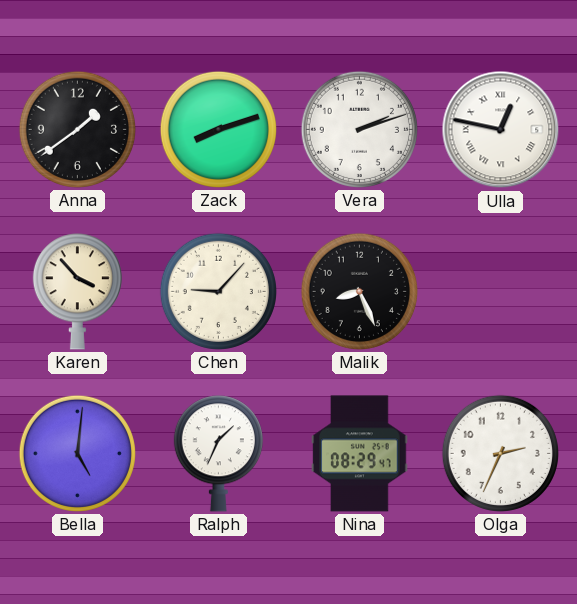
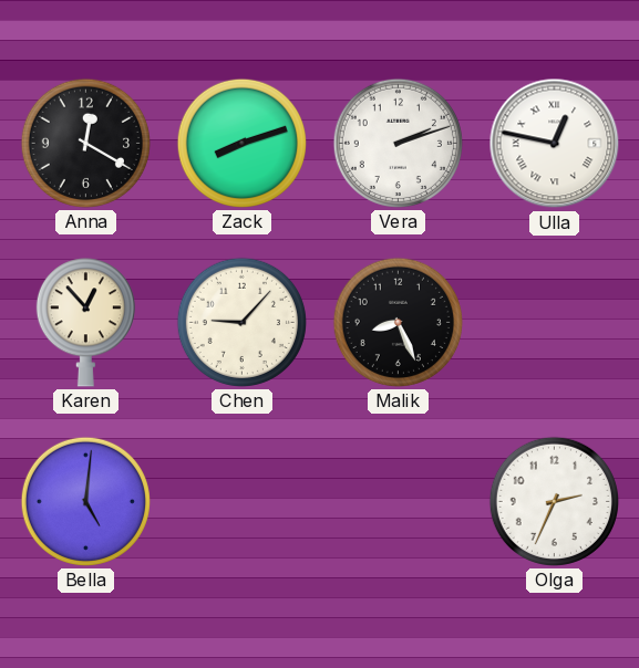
Anna: 1:39 -> 12:20
Karen: 3:53 -> 12:53
Ralph: 1:34 -> none
Nina: 08:29 -> none
